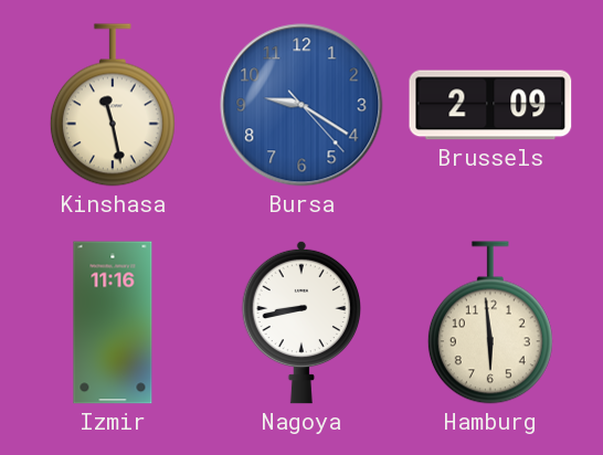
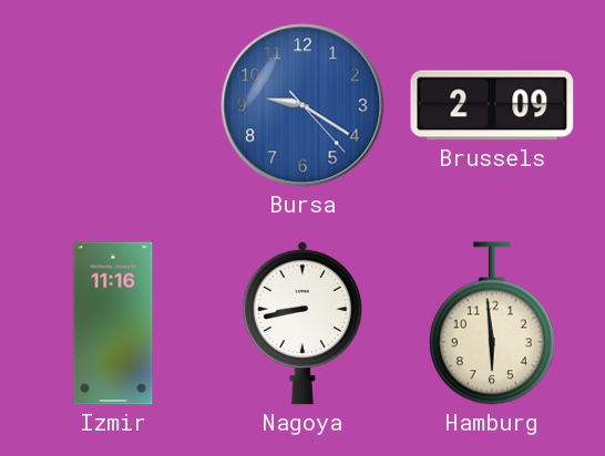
Kinshasa: 11:28 -> none
